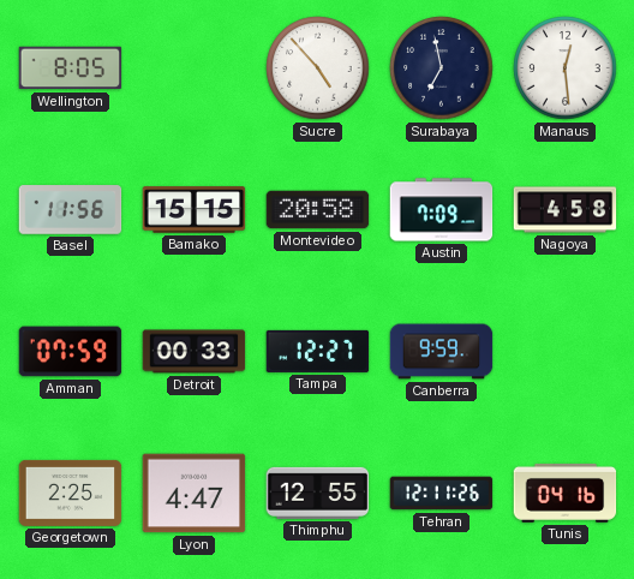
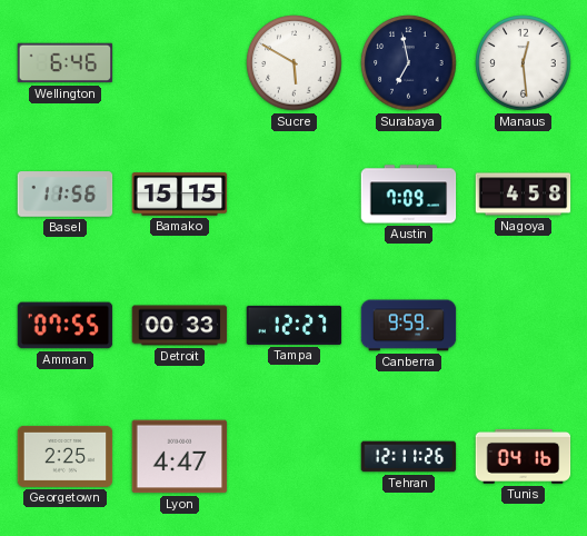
Wellington: 8:05 -> 6:46
Sucre: 4:53 -> 5:50
Montevideo: 20:58 -> none
Amman: 07:59 -> 07:55
Thimphu: 12:55 -> none
